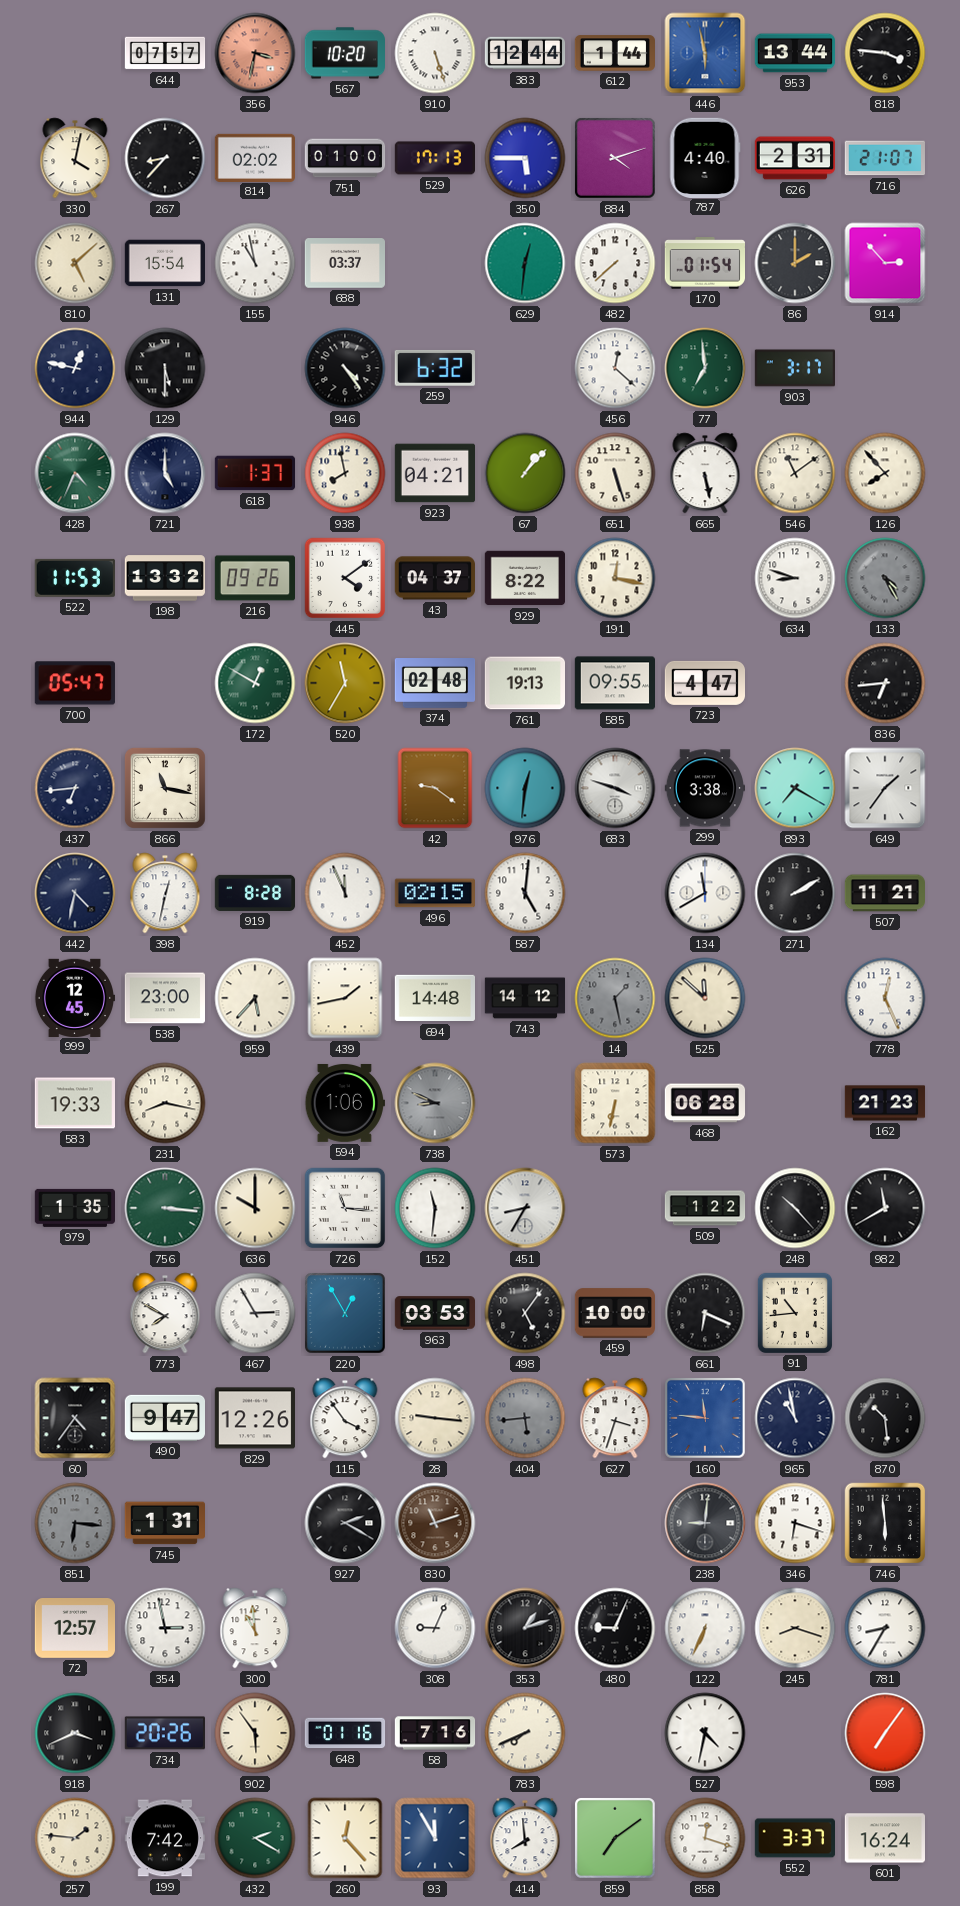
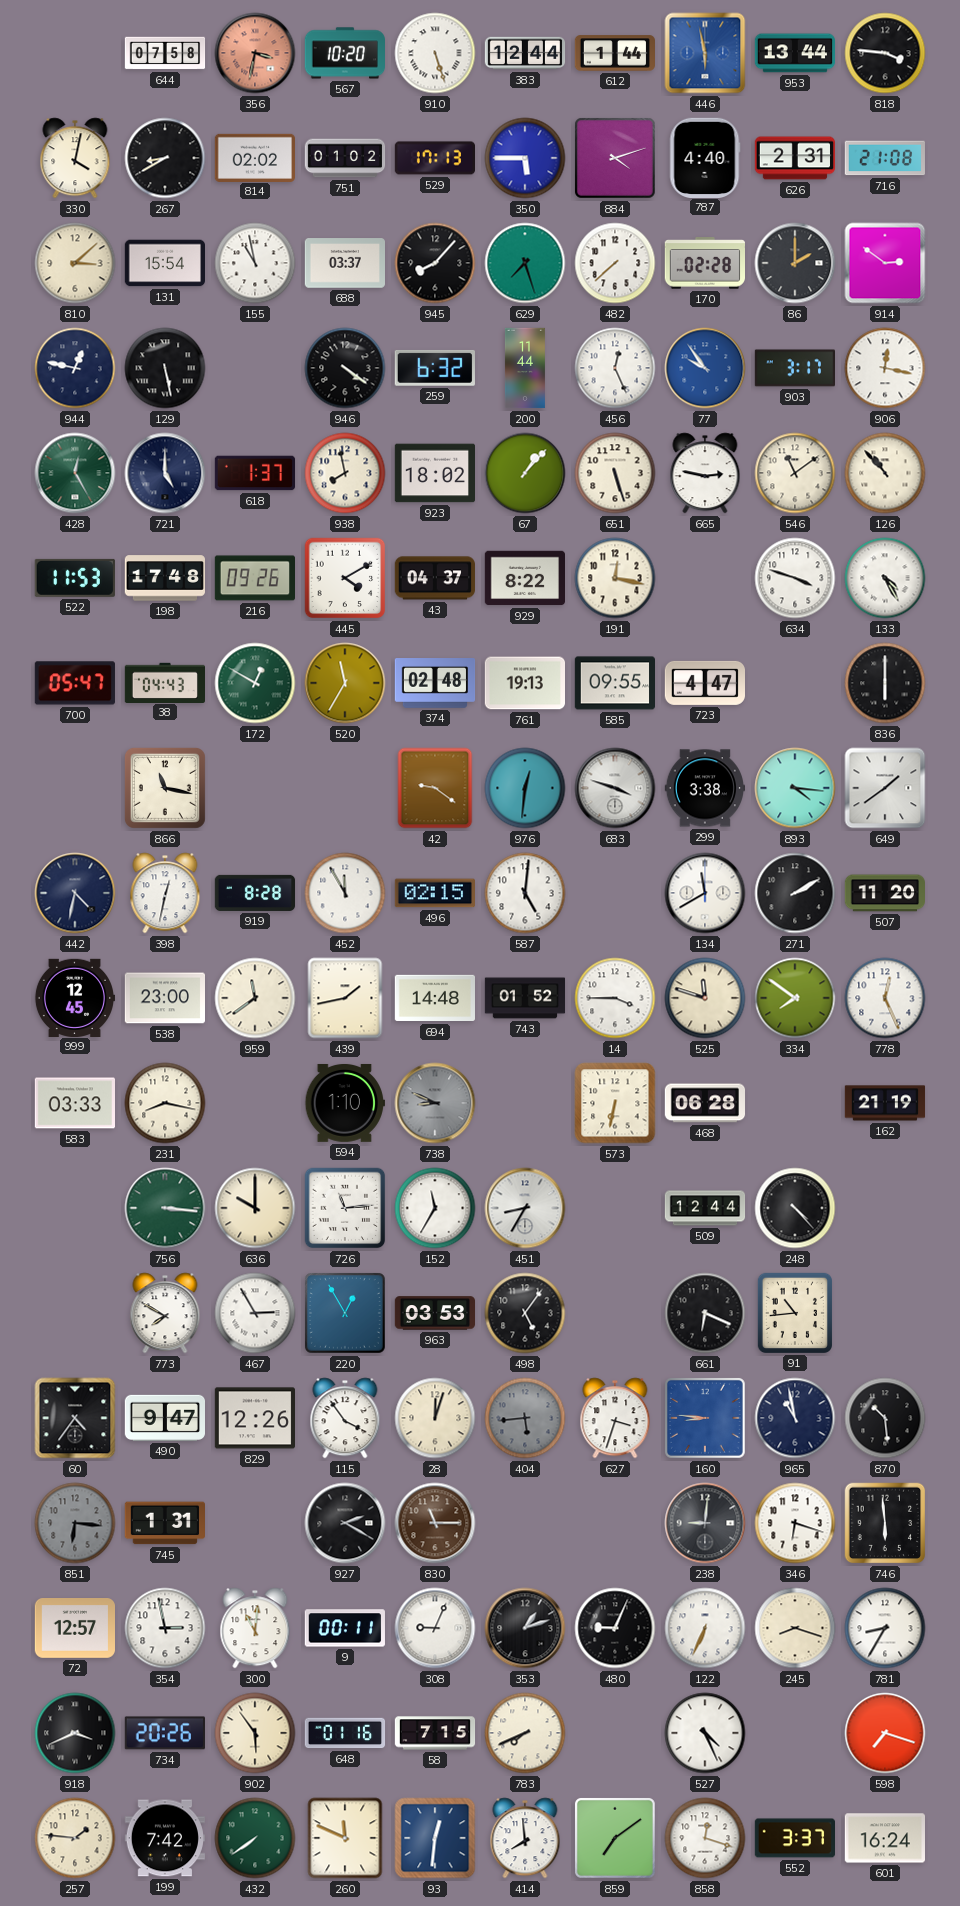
644: 07:57 -> 07:58
267: 8:37 -> 8:40
751: 01:00 -> 01:02
716: 21:07 -> 21:08
810: 5:08 -> 3:08
945: none -> 8:07
629: 12:31 -> 7:27
170: 01:54 -> 02:28
914: 2:53 -> 2:51
129: 5:30 -> 5:28
946: 4:24 -> 4:21
200: none -> 11:44
456: 12:22 -> 12:26
77: 6:59 -> 9:54
77 dial: green -> blue
906: none -> 12:17
428: 4:34 -> 12:25
923: 04:21 -> 18:02
665: 5:28 -> 2:47
126: 7:53 -> 10:53
198: 13:32 -> 17:48
445: 4:09 -> 4:10
634: 8:48 -> 3:48
133 dial: grey -> white
38: none -> 04:43
836: 6:44 -> 6:00
437: 6:44 -> none
893: 7:20 -> 4:16
649: 1:36 -> 1:39
452: 11:56 -> 11:55
507: 11:21 -> 11:20
959: 5:37 -> 11:39
743: 14:12 -> 01:52
14: 1:28 -> 3:45
14 dial: grey -> white
525: 11:52 -> 11:48
334: none -> 7:51
583: 19:33 -> 03:33
594: 1:06 -> 1:10
162: 21:23 -> 21:19
979: 1:35 -> none
726: 11:16 -> 11:14
152: 11:31 -> 11:35
509: 1:22 -> 12:44
248: 10:23 -> 4:23
982: 11:40 -> none
459: 10:00 -> none
28: 9:16 -> 12:03
160: 11:46 -> 8:46
830: 11:12 -> 11:15
300: 10:59 -> 11:01
9: none -> 00:11
58: 7:16 -> 7:15
527: 4:32 -> 4:26
598: 7:06 -> 7:18
432: 2:20 -> 7:39
260: 12:23 -> 11:49
93: 11:55 -> 12:31
